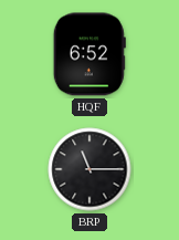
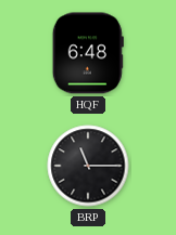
HQF: 6:52 -> 6:48
